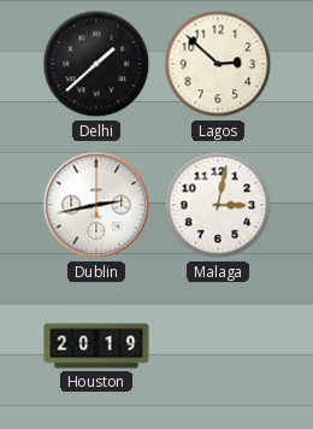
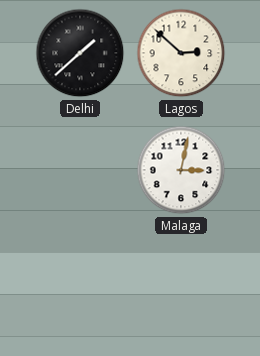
Dublin: 2:43 -> none
Houston: 20:19 -> none
